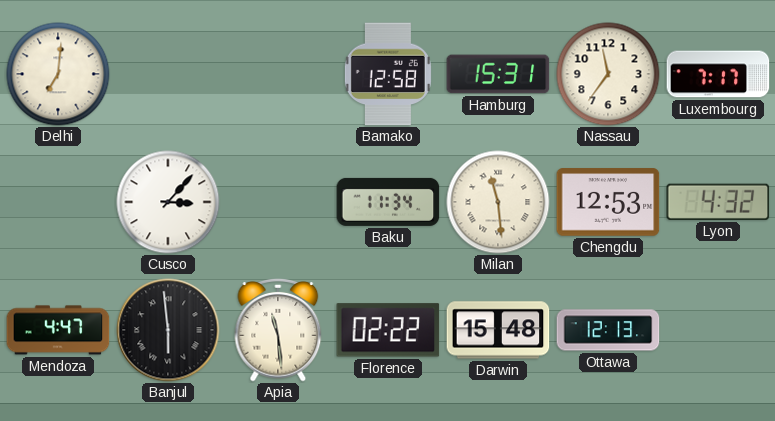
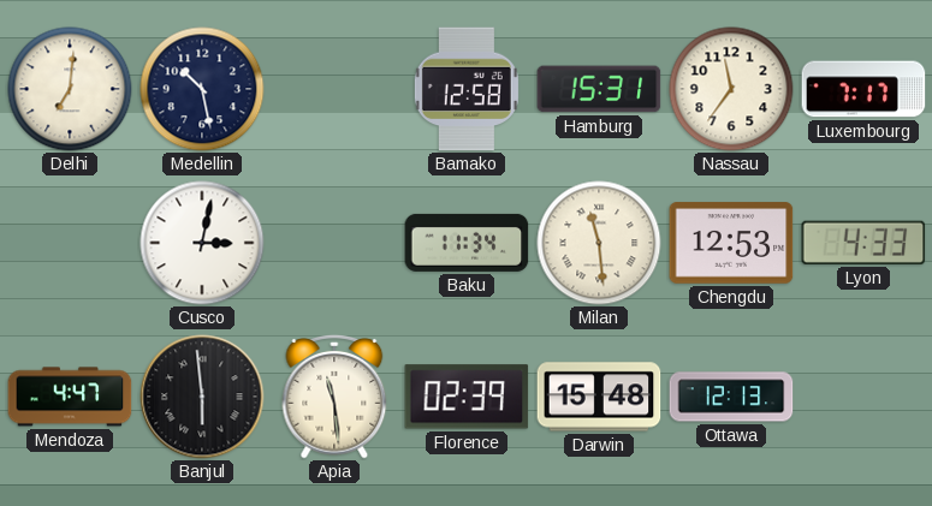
Medellin: none -> 10:28
Cusco: 3:07 -> 3:02
Lyon: 4:32 -> 4:33
Florence: 02:22 -> 02:39
